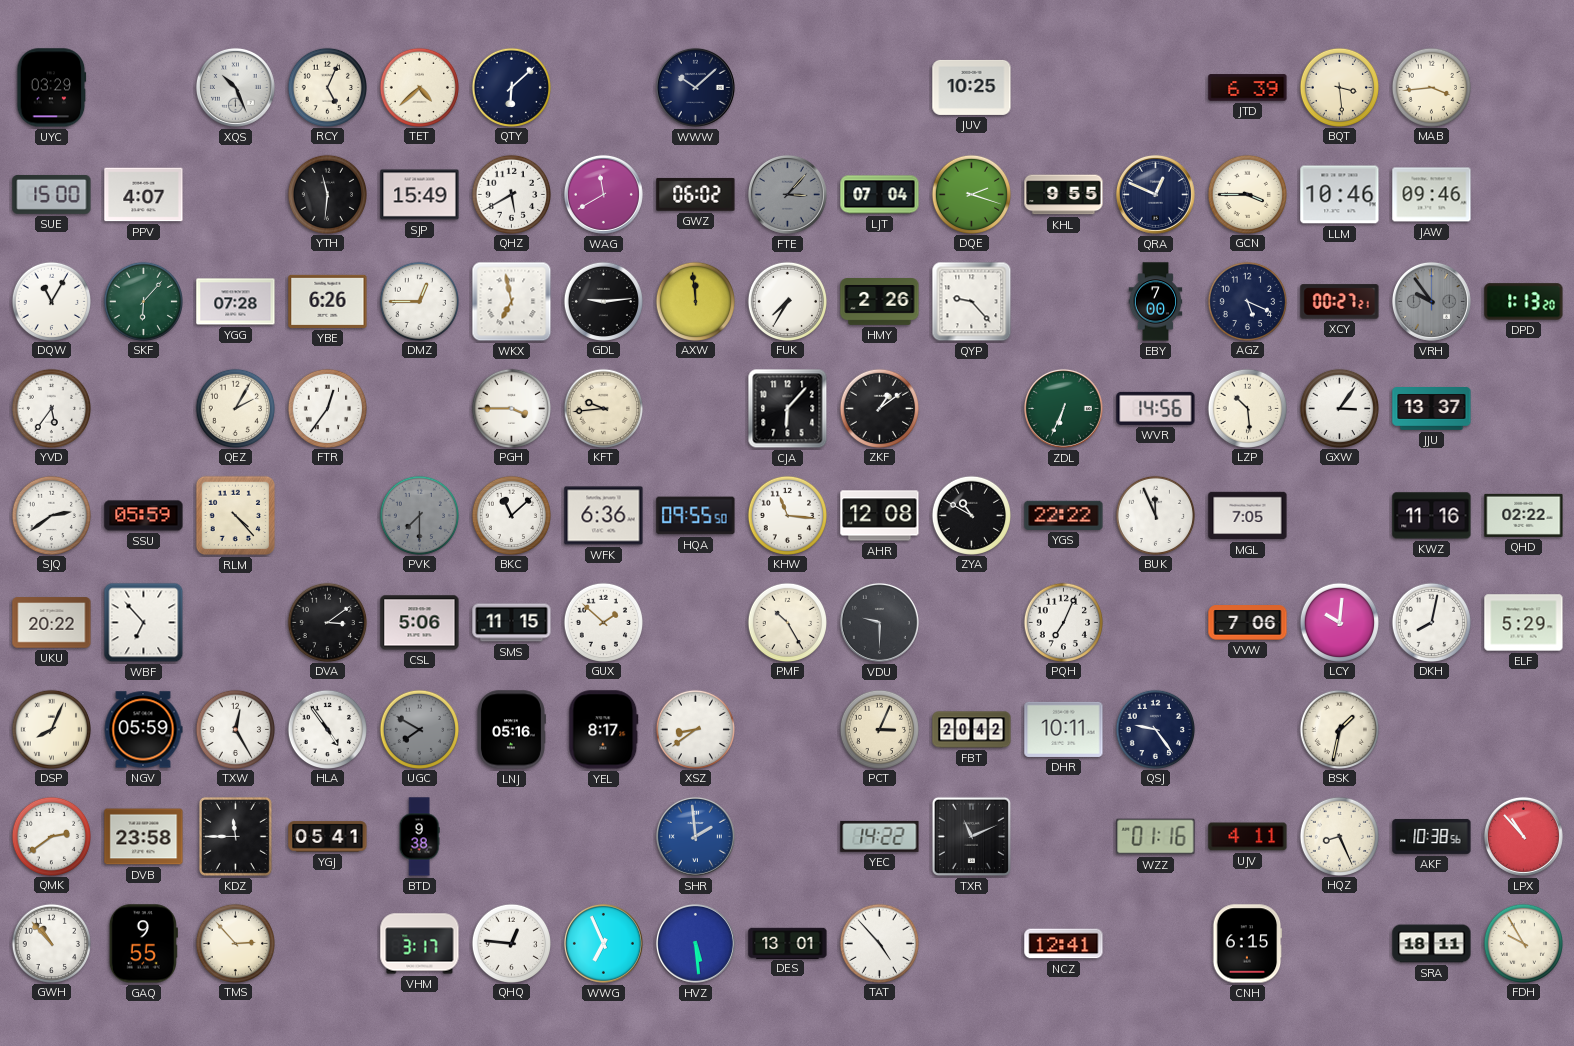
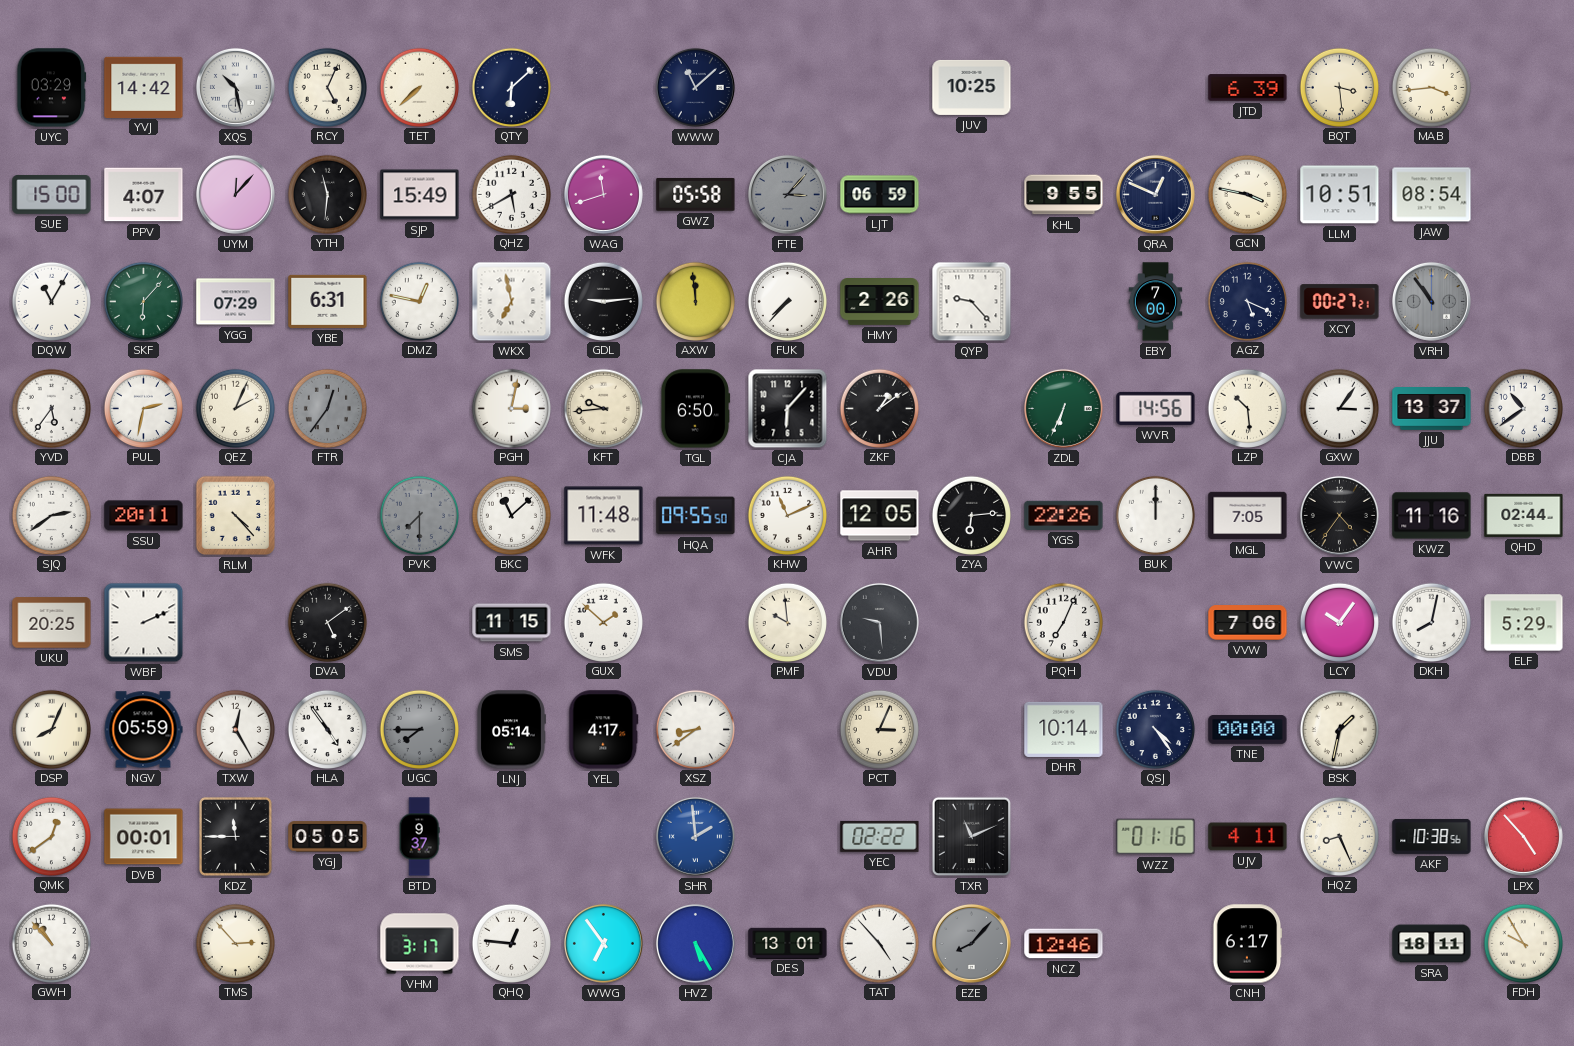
YVJ: none -> 14:42
XQS: 10:26 -> 10:28
TET: 4:38 -> 7:38
WWW: 10:08 -> 11:08
UYM: none -> 12:07
WAG: 11:40 -> 11:42
GWZ: 06:02 -> 05:58
LJT: 07:04 -> 06:59
DQE: 2:18 -> none
GCN: 3:45 -> 3:47
LLM: 10:46 -> 10:51
JAW: 09:46 -> 08:54
YGG: 07:28 -> 07:29
YBE: 6:26 -> 6:31
DMZ: 12:45 -> 12:47
FUK: 7:35 -> 7:37
VRH: 9:54 -> 10:54
DPD: 1:13 -> none
PUL: none -> 2:32
QEZ: 2:05 -> 2:04
FTR dial: white -> grey
PGH: 3:45 -> 3:02
TGL: none -> 6:50
DBB: none -> 10:39
SSU: 05:59 -> 20:11
WFK: 6:36 -> 11:48
KHW: 11:16 -> 11:11
AHR: 12:08 -> 12:05
ZYA: 10:50 -> 6:14
YGS: 22:22 -> 22:26
BUK: 11:56 -> 12:00
VWC: none -> 4:36
QHD: 02:22 -> 02:44
UKU: 20:22 -> 20:25
WBF: 6:53 -> 2:11
DVA: 3:09 -> 5:09
CSL: 5:06 -> none
PMF: 10:25 -> 9:59
VDU: 9:30 -> 9:29
LCY: 10:01 -> 10:06
UGC: 7:50 -> 7:45
LNJ: 05:16 -> 05:14
YEL: 8:17 -> 4:17
FBT: 20:42 -> none
DHR: 10:11 -> 10:14
QSJ: 9:24 -> 4:24
TNE: none -> 00:00
QMK: 2:39 -> 12:39
DVB: 23:58 -> 00:01
YGJ: 05:41 -> 05:05
BTD: 9:38 -> 9:37
YEC: 14:22 -> 02:22
LPX: 10:53 -> 4:53
GAQ: 9:55 -> none
WWG: 6:56 -> 6:54
HVZ: 5:29 -> 5:25
EZE: none -> 8:07
NCZ: 12:41 -> 12:46
CNH: 6:15 -> 6:17
